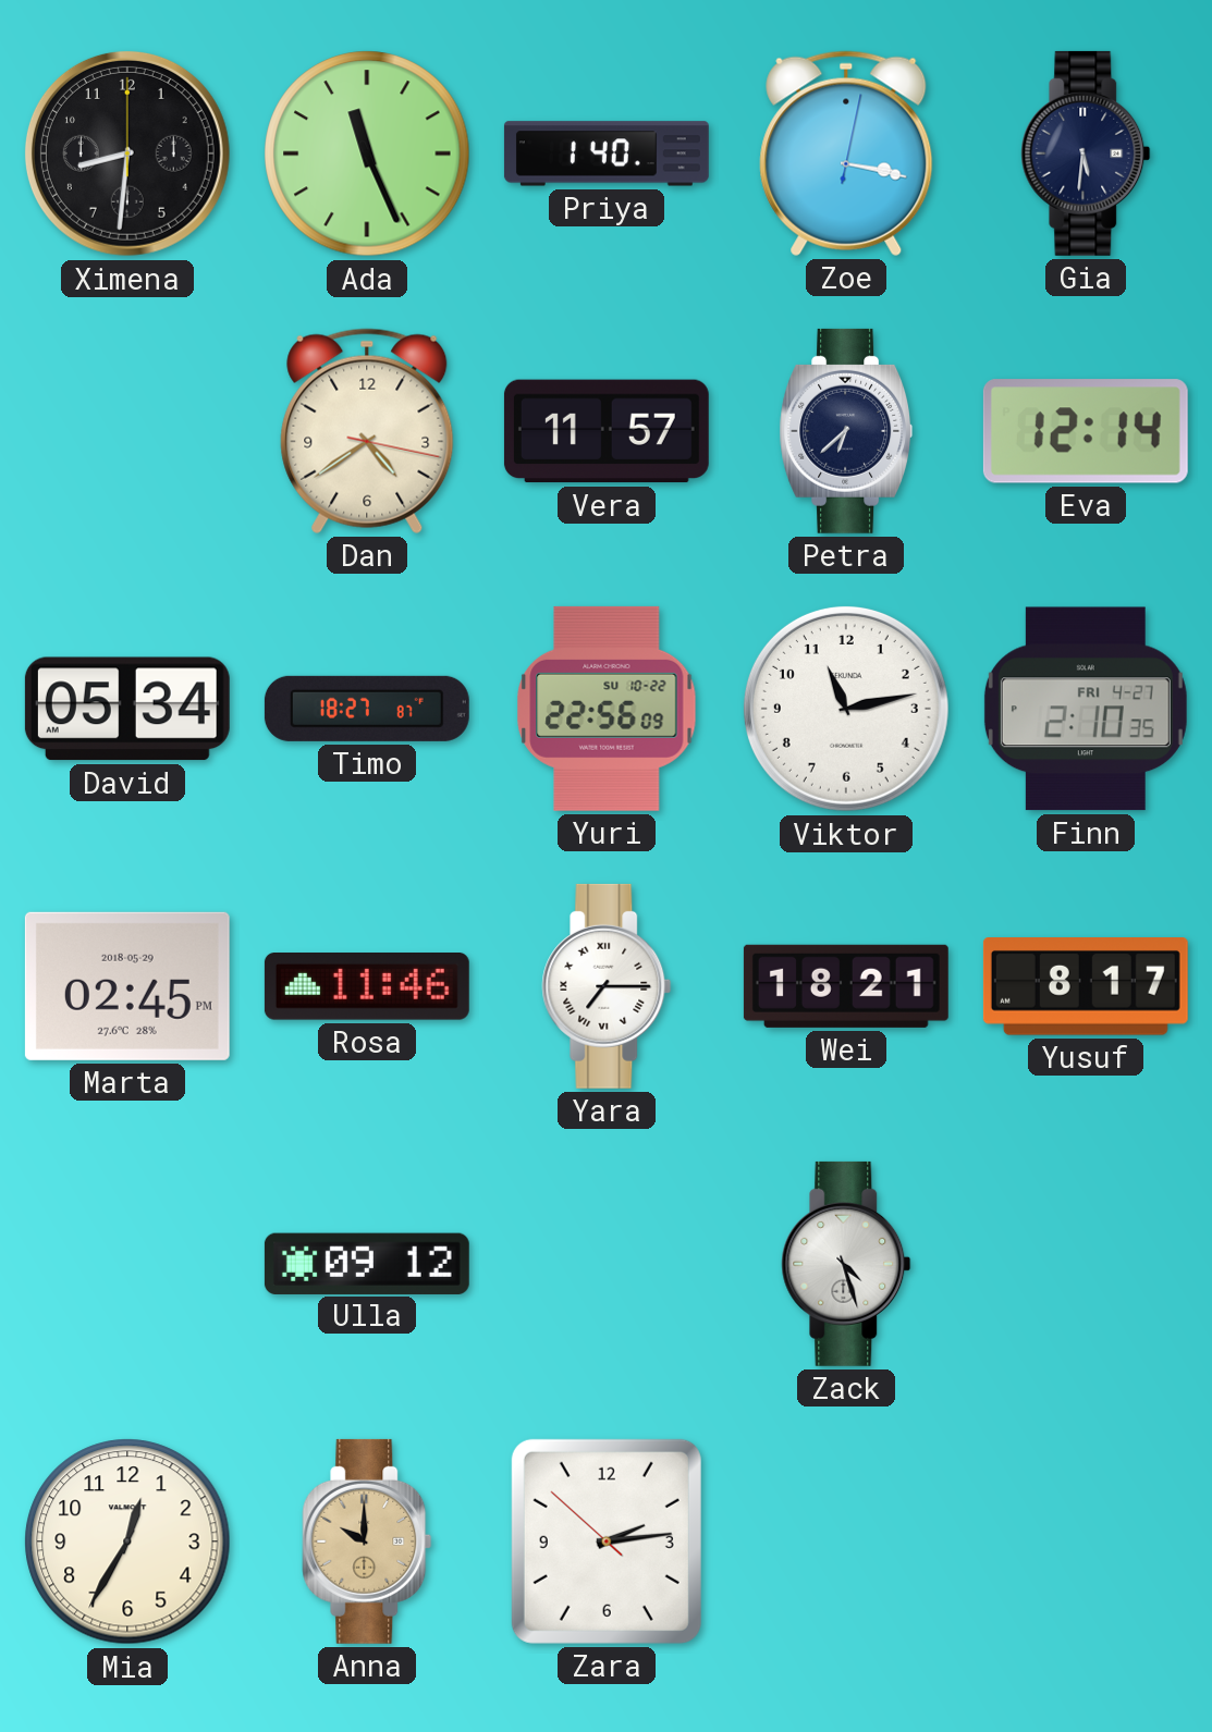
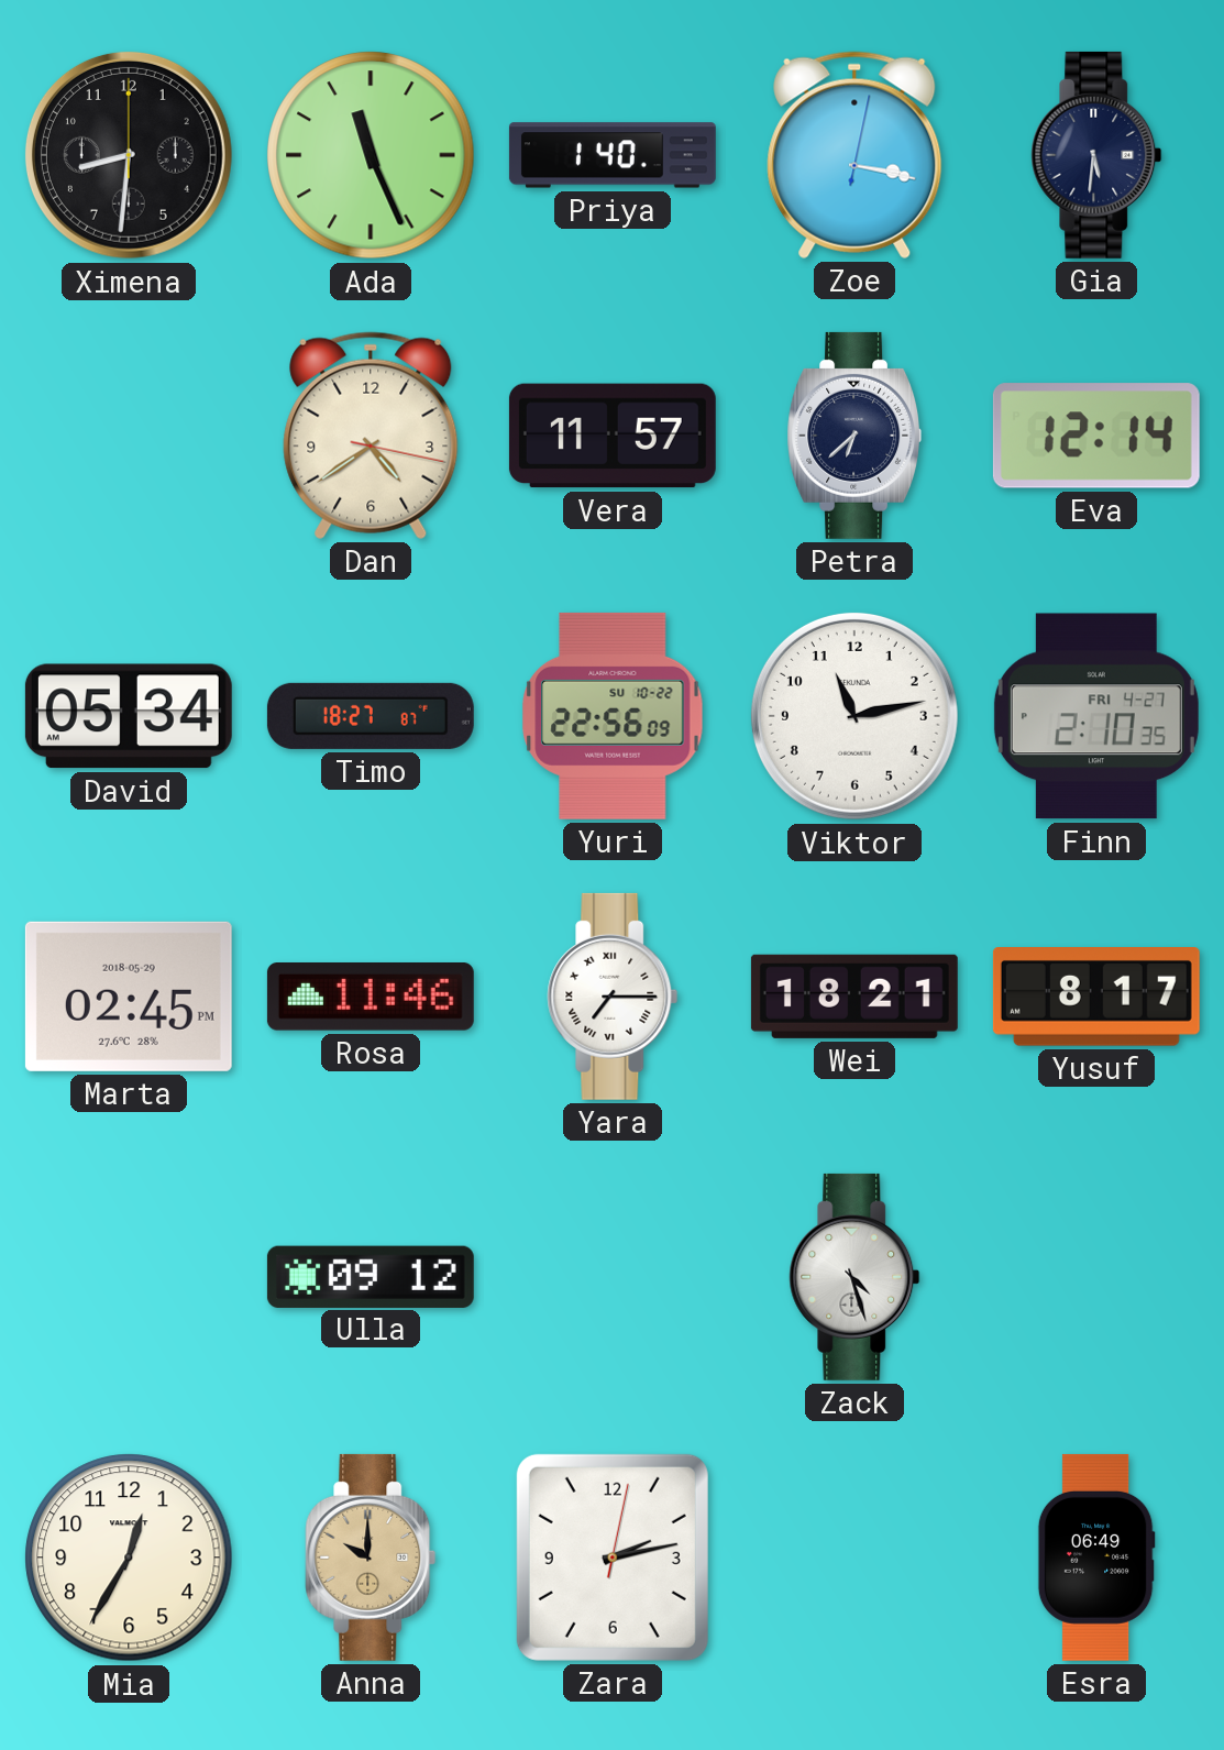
Zara: 2:13:52 -> 2:13:02
Esra: none -> 06:49
